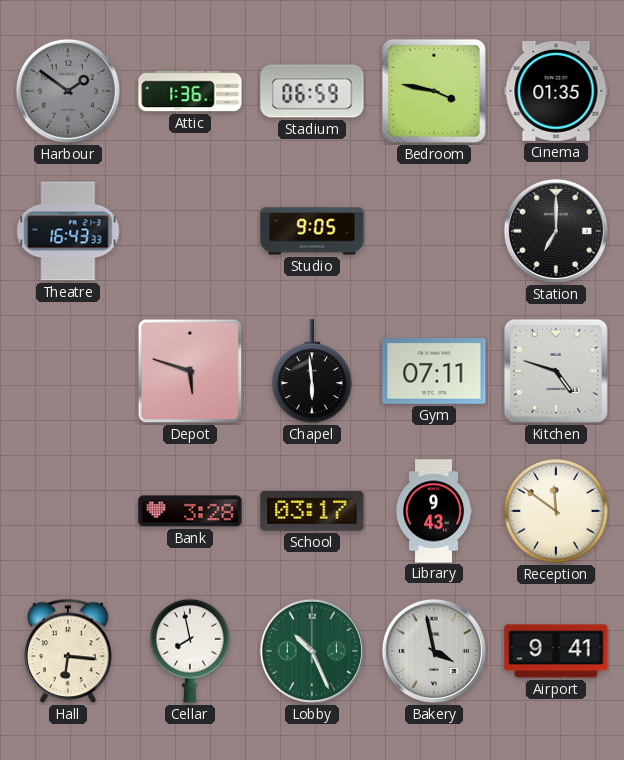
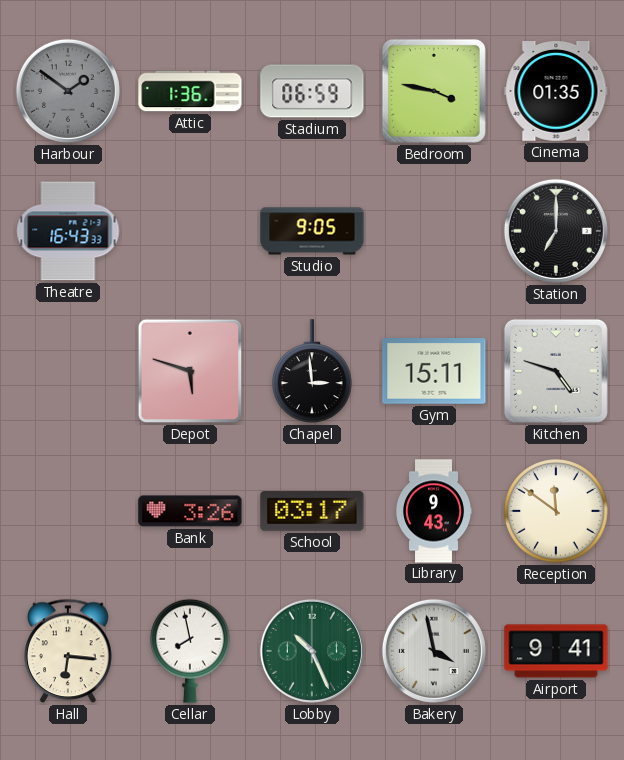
Chapel: 5:59 -> 2:59
Gym: 07:11 -> 15:11
Bank: 3:28 -> 3:26
